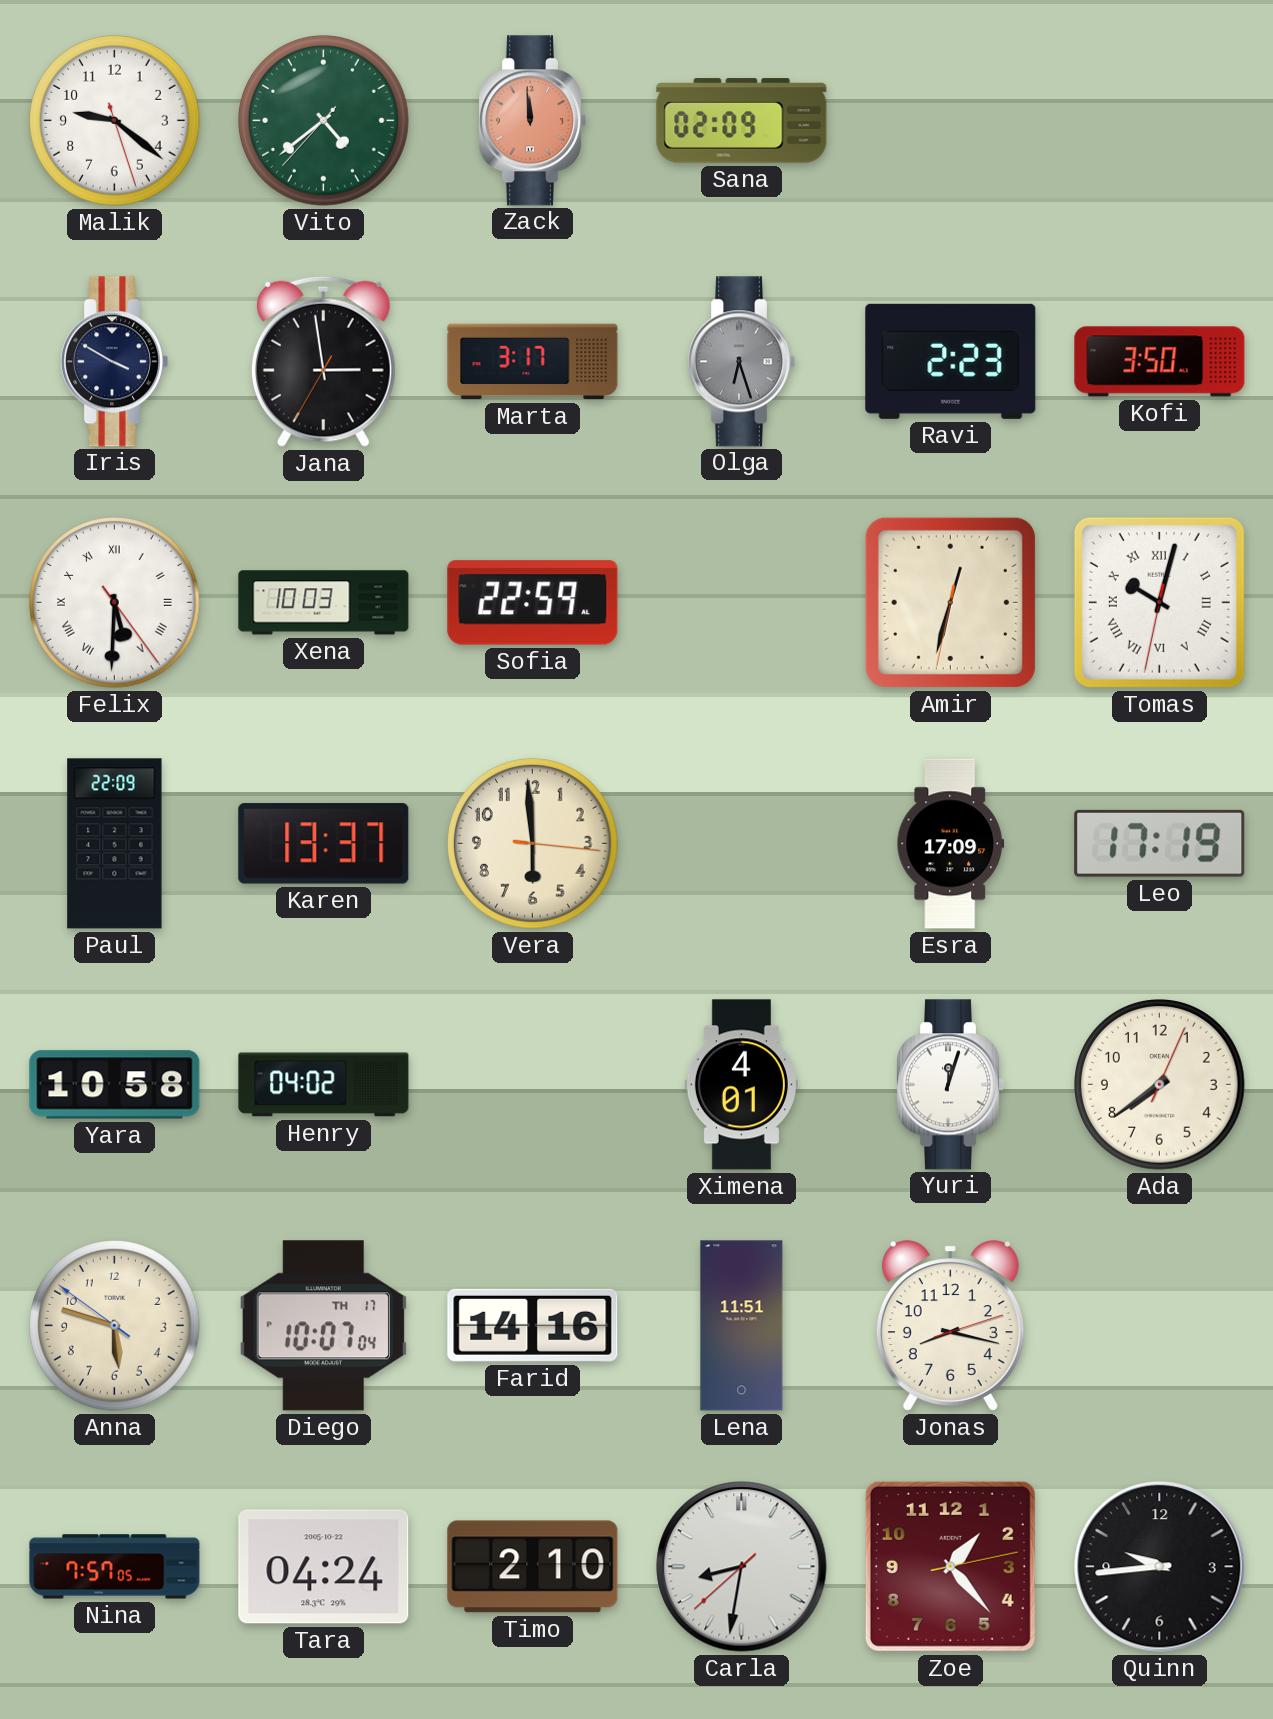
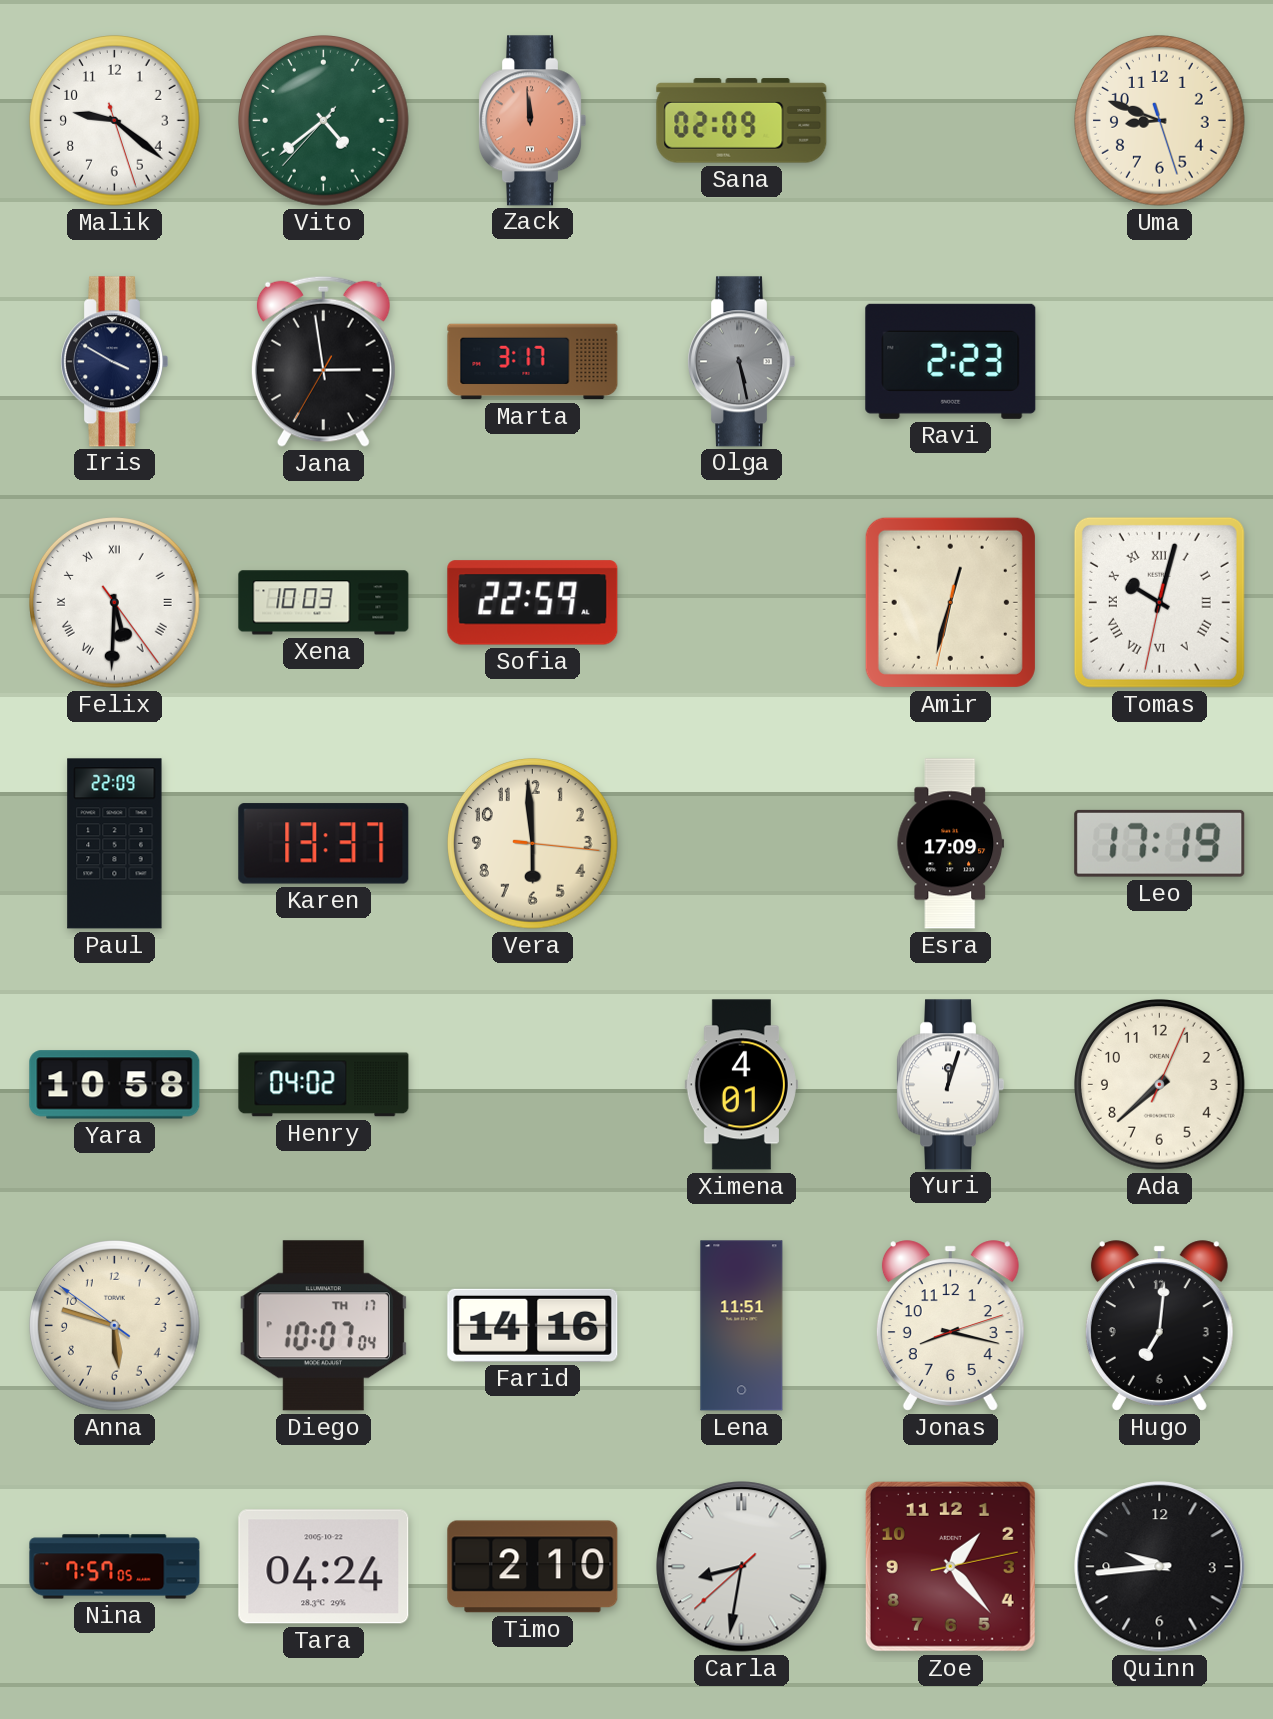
Uma: none -> 8:48
Olga: 6:27 -> 5:28
Kofi: 3:50 -> none
Ada: 7:39 -> 7:38
Hugo: none -> 7:01
